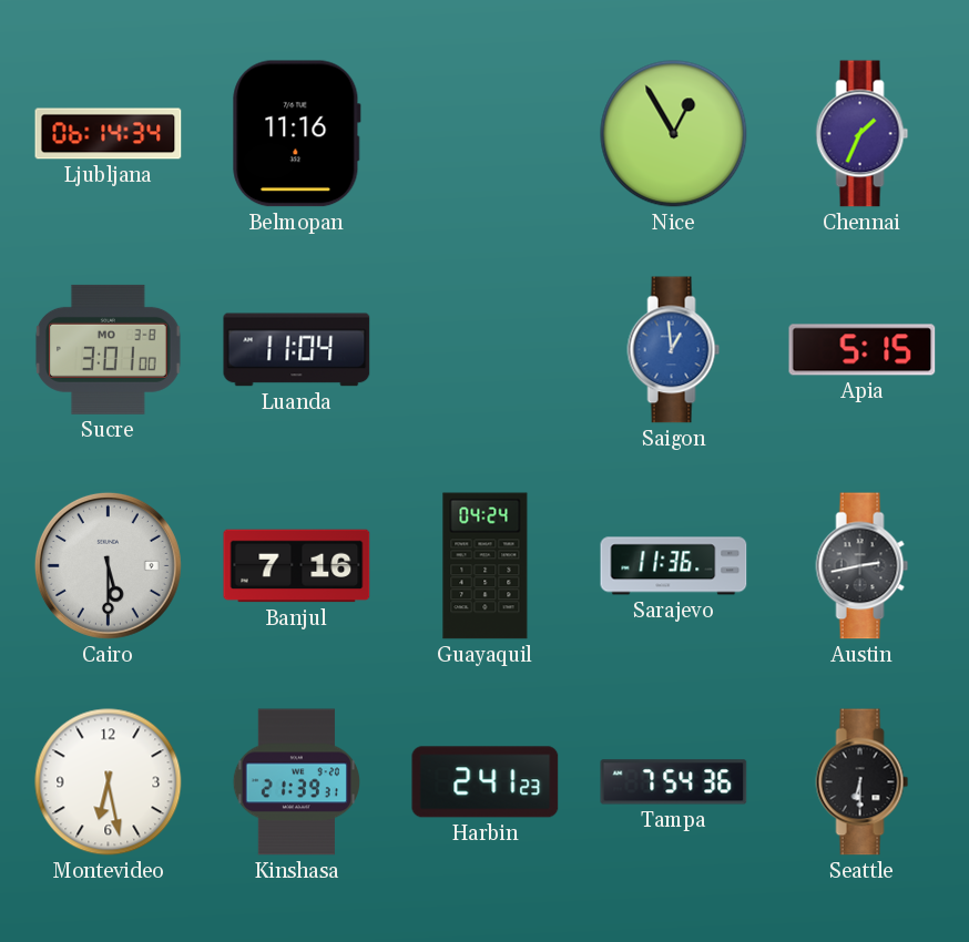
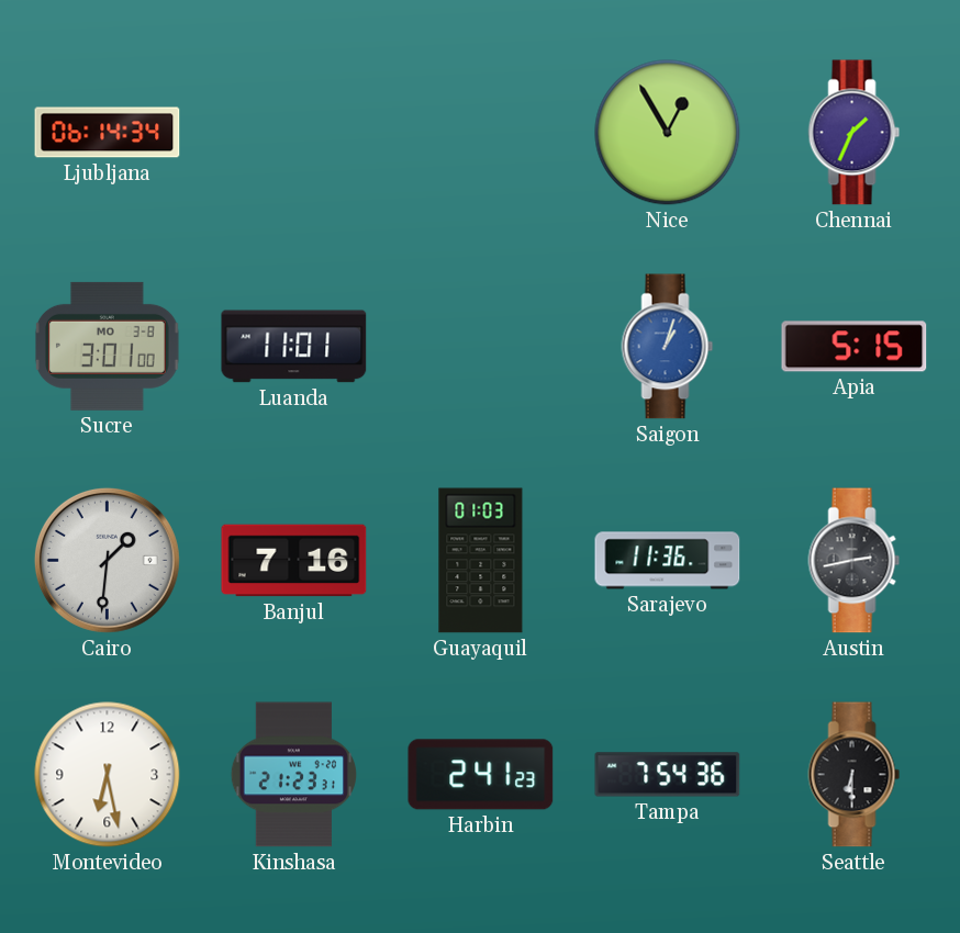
Belmopan: 11:16 -> none
Luanda: 11:04 -> 11:01
Saigon: 12:59 -> 1:03
Cairo: 5:30 -> 1:31
Guayaquil: 04:24 -> 01:03
Kinshasa: 21:39 -> 21:23
